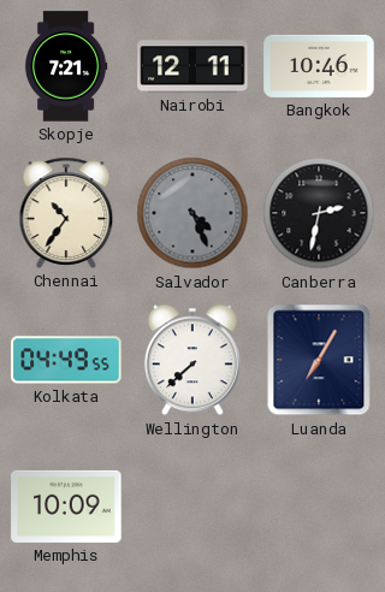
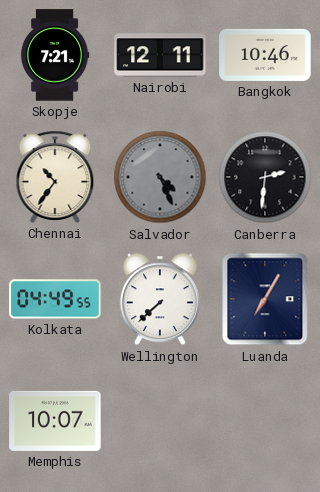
Canberra: 2:32 -> 2:31
Memphis: 10:09 -> 10:07
